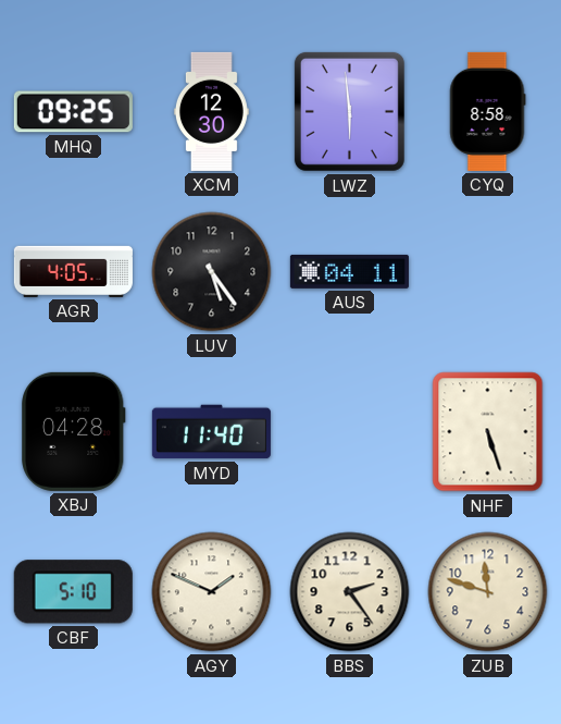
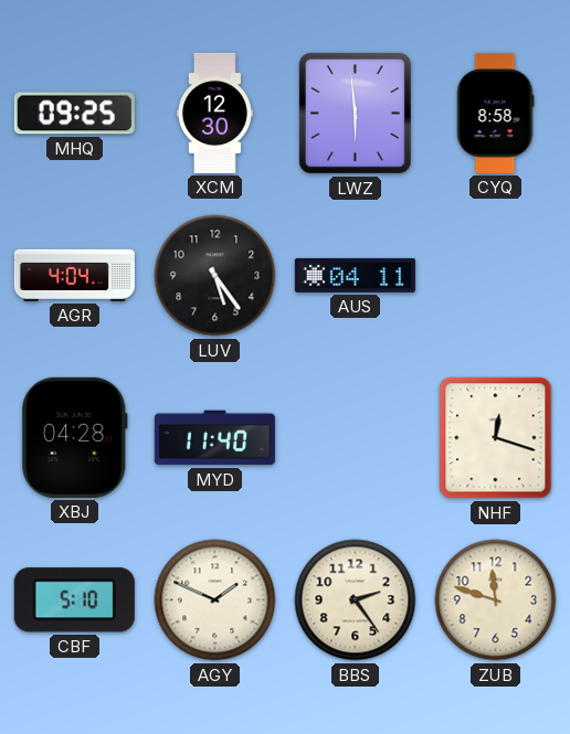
AGR: 4:05 -> 4:04
NHF: 5:27 -> 12:18
